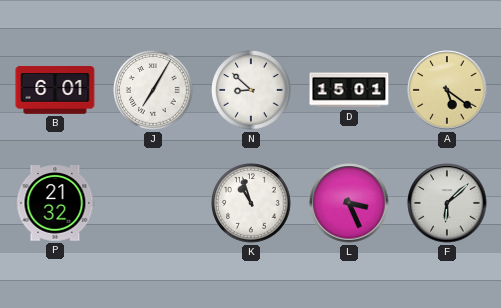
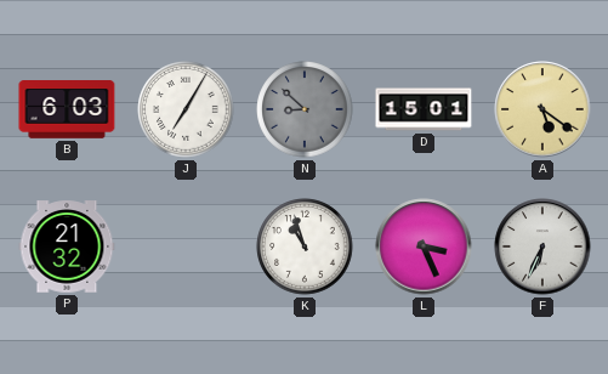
B: 6:01 -> 6:03
N dial: white -> grey
F: 6:08 -> 6:34
